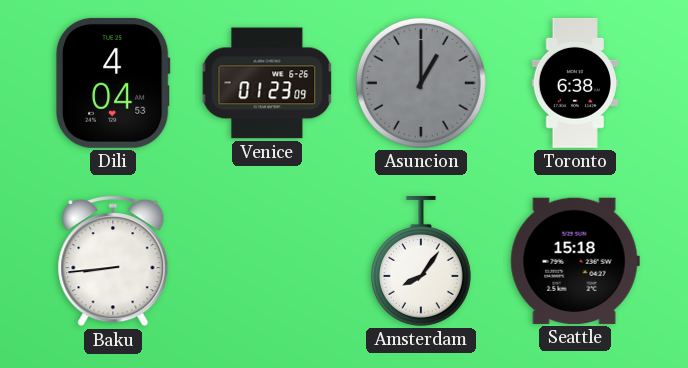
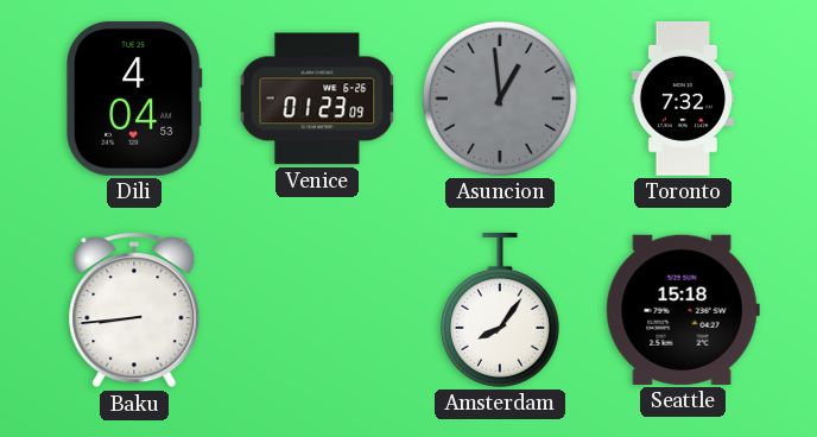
Asuncion: 1:00 -> 12:59
Toronto: 6:38 -> 7:32
